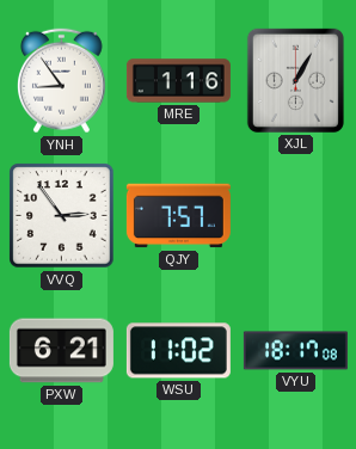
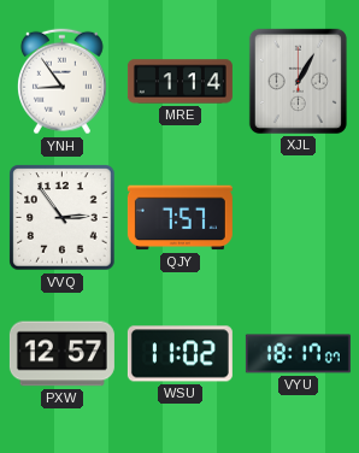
MRE: 1:16 -> 1:14
PXW: 6:21 -> 12:57
VYU: 18:17:08 -> 18:17:07
